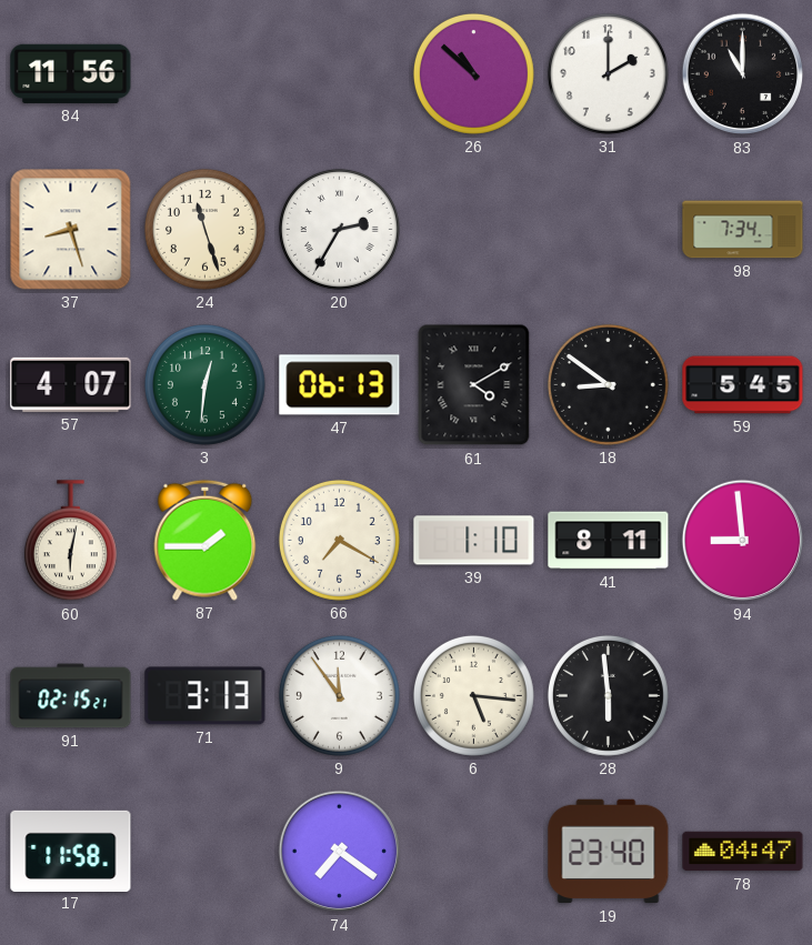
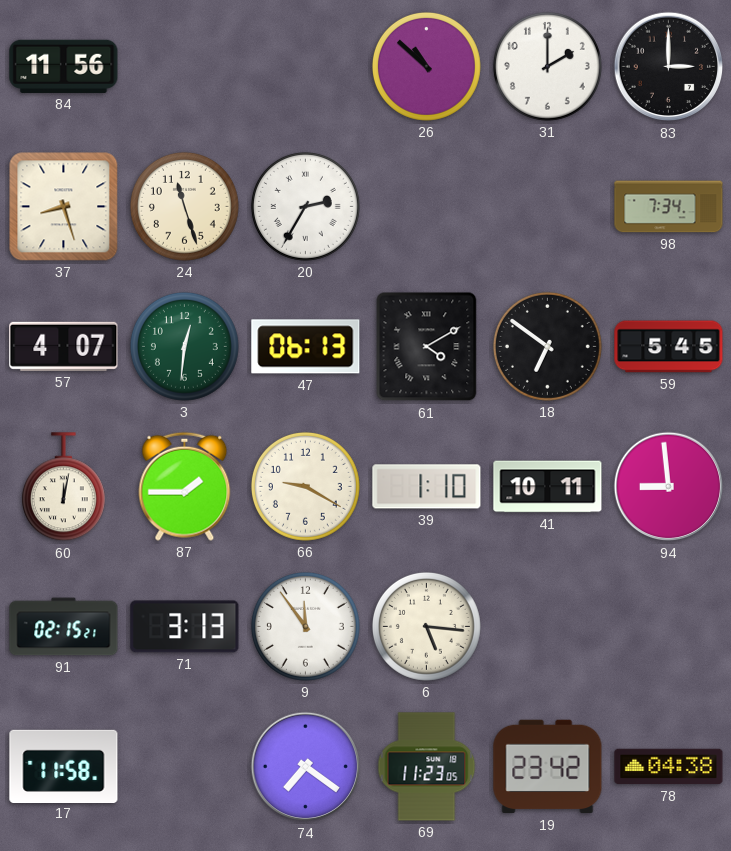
83: 11:00 -> 3:00
18: 8:51 -> 6:51
60: 6:02 -> 12:02
66: 7:20 -> 9:20
41: 8:11 -> 10:11
28: 5:59 -> none
69: none -> 11:23
19: 23:40 -> 23:42
78: 04:47 -> 04:38
